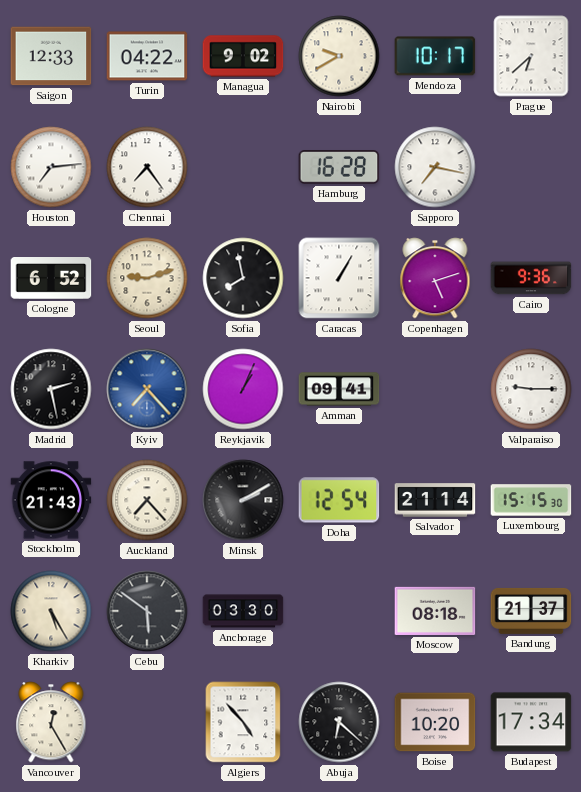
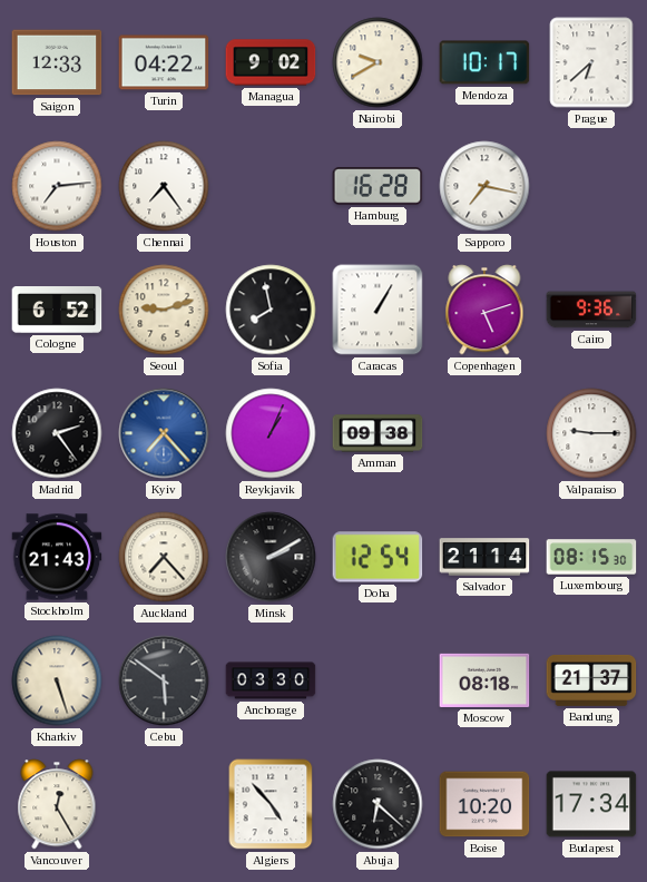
Madrid: 2:28 -> 2:24
Amman: 09:41 -> 09:38
Luxembourg: 15:15 -> 08:15
Kharkiv: 5:25 -> 5:27
